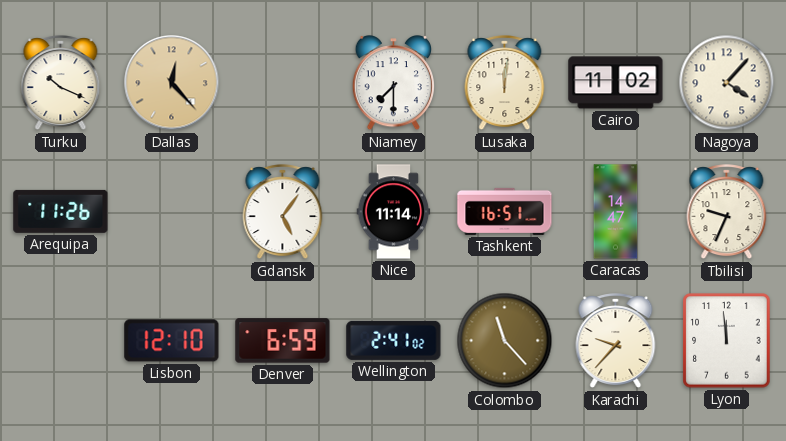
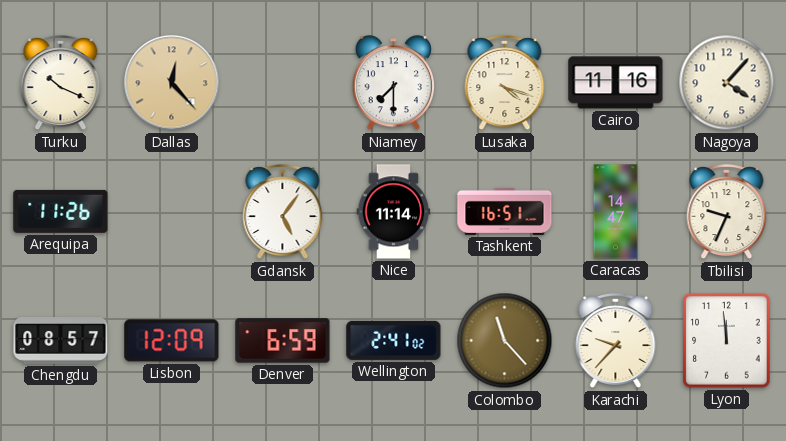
Lusaka: 12:01 -> 4:18
Cairo: 11:02 -> 11:16
Chengdu: none -> 08:57
Lisbon: 12:10 -> 12:09
